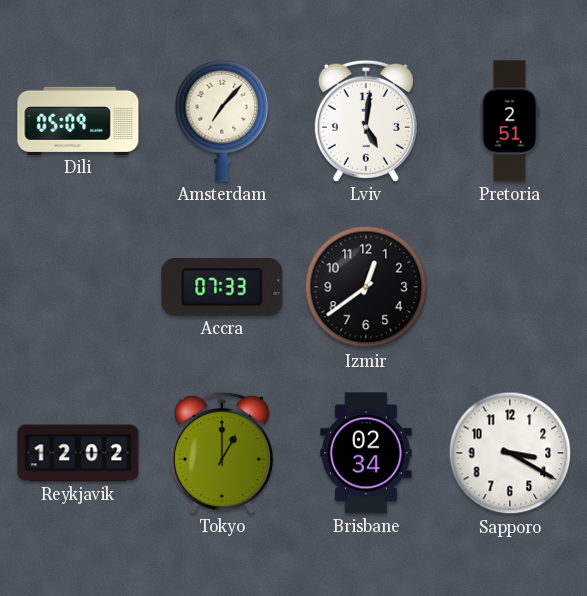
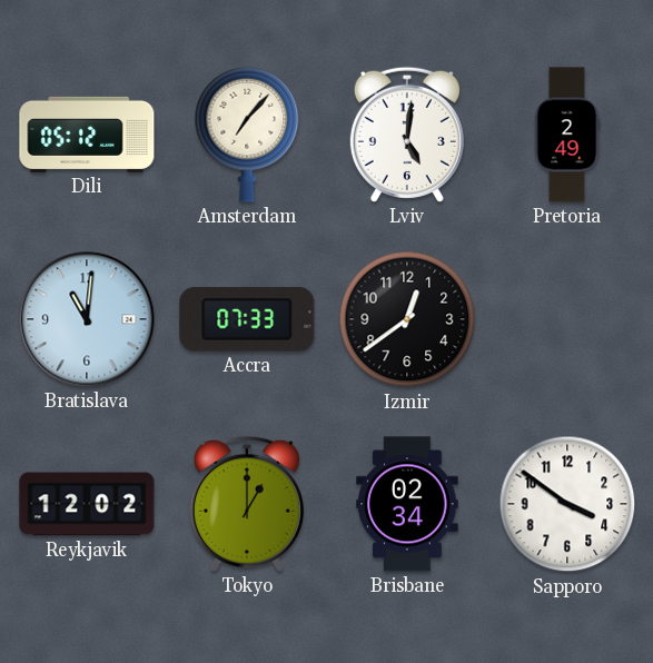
Dili: 05:09 -> 05:12
Pretoria: 2:51 -> 2:49
Bratislava: none -> 11:01
Sapporo: 3:20 -> 3:51
